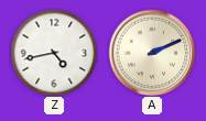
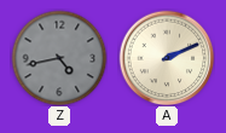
Z dial: white -> grey
